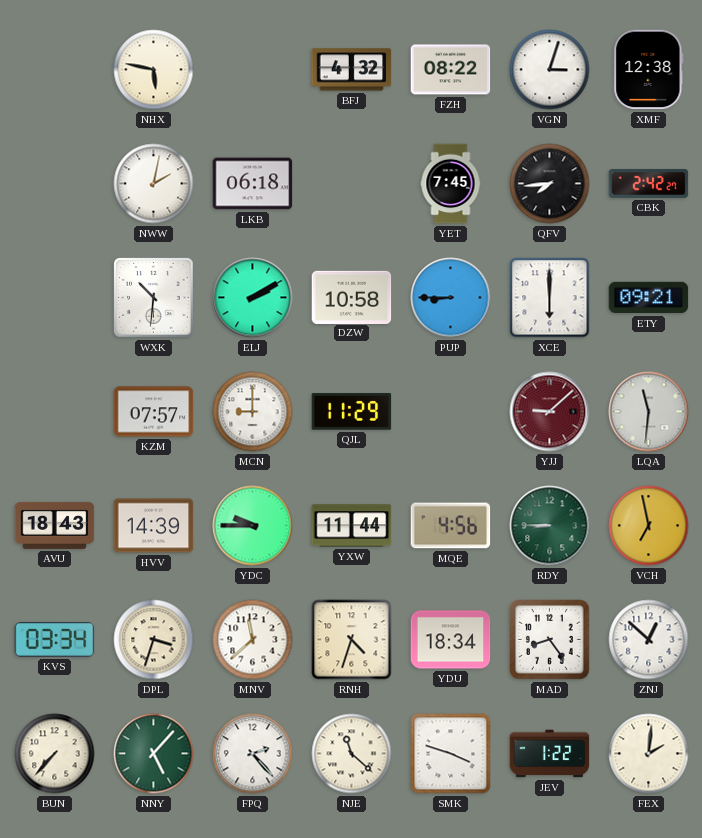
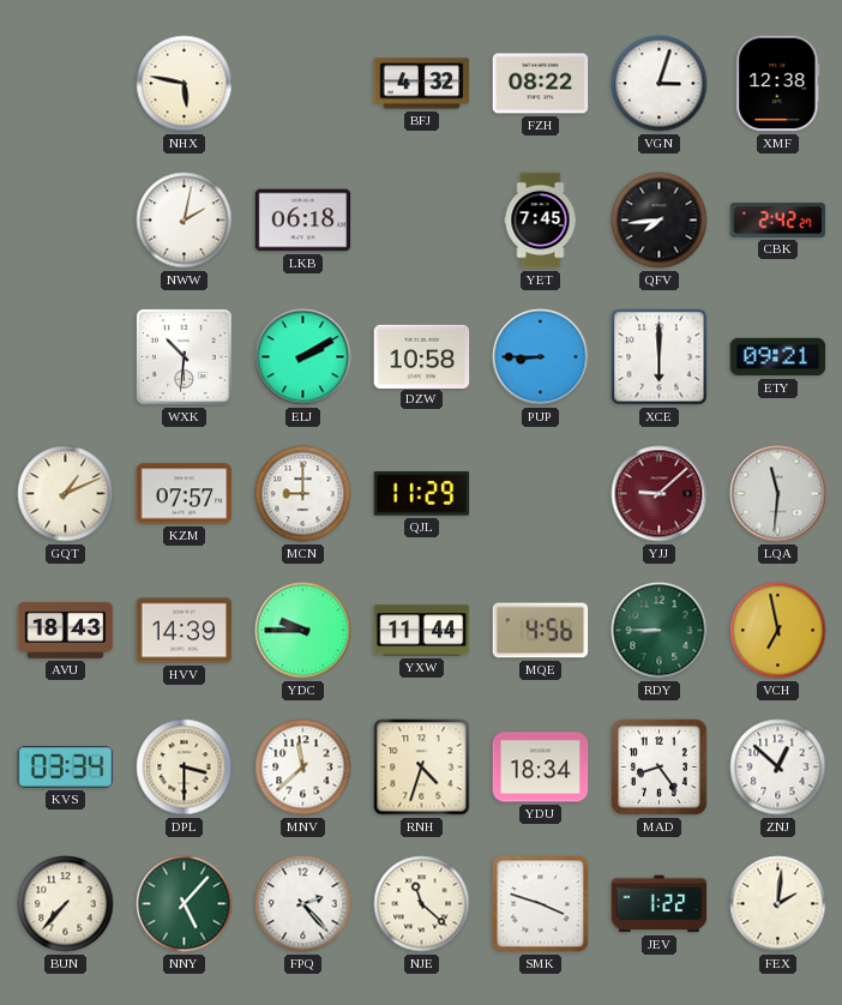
GQT: none -> 1:11
DPL: 3:33 -> 3:30
